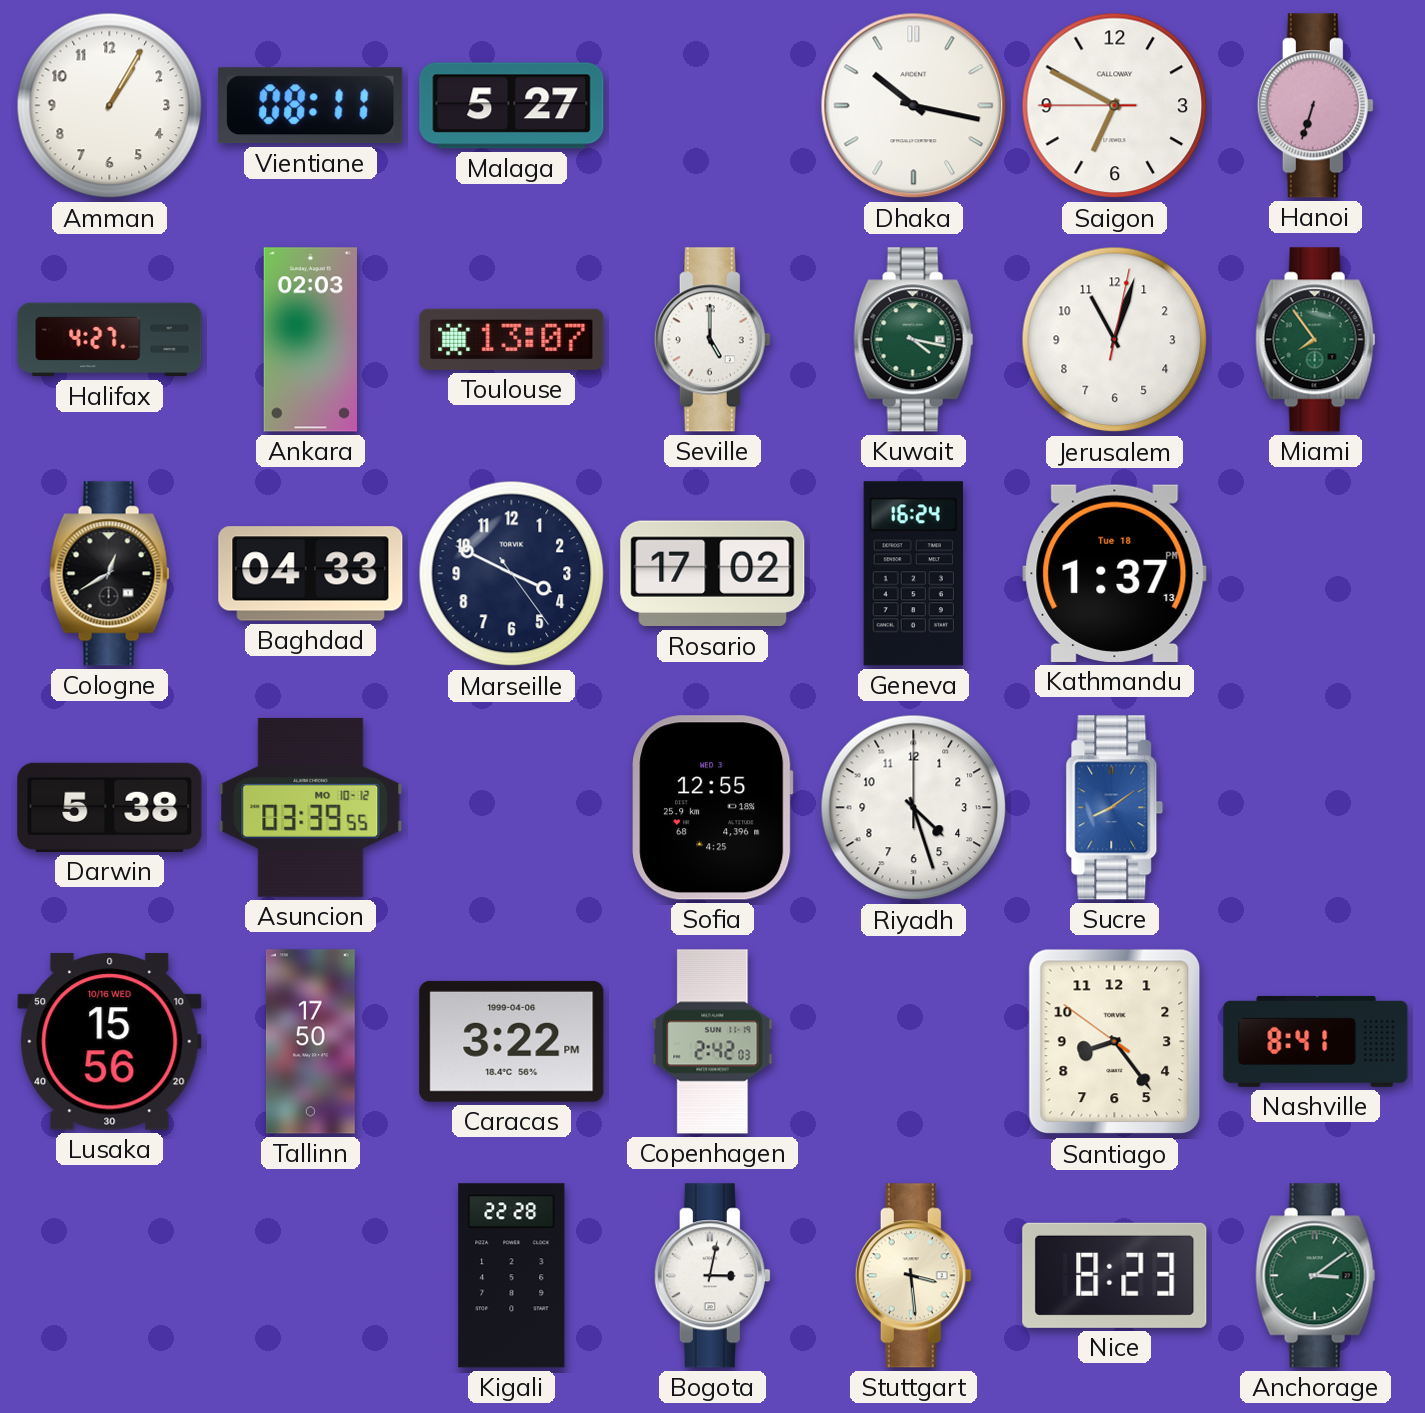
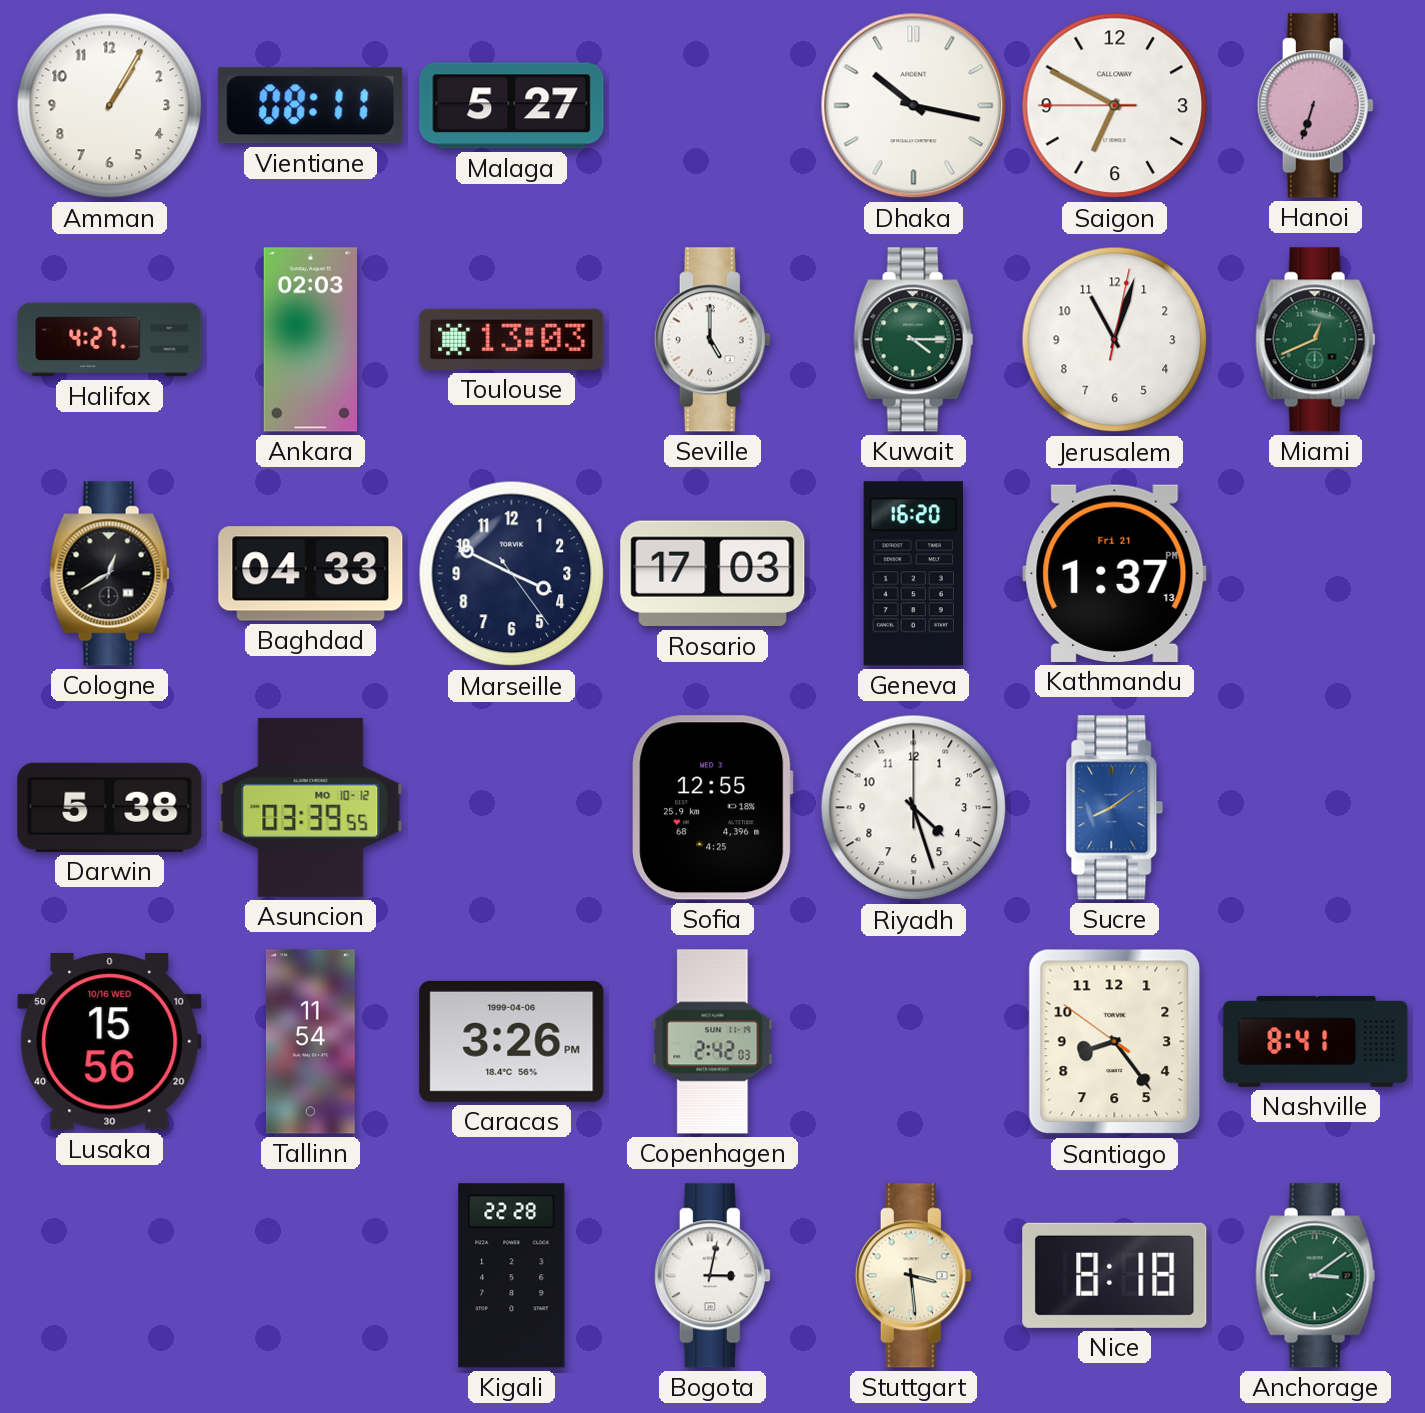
Toulouse: 13:07 -> 13:03
Kuwait: 4:17 -> 4:15
Miami: 7:54 -> 12:41
Rosario: 17:02 -> 17:03
Geneva: 16:24 -> 16:20
Kathmandu date: Tue 18 -> Fri 21
Tallinn: 17:50 -> 11:54
Caracas: 3:22 -> 3:26
Nice: 8:23 -> 8:18
